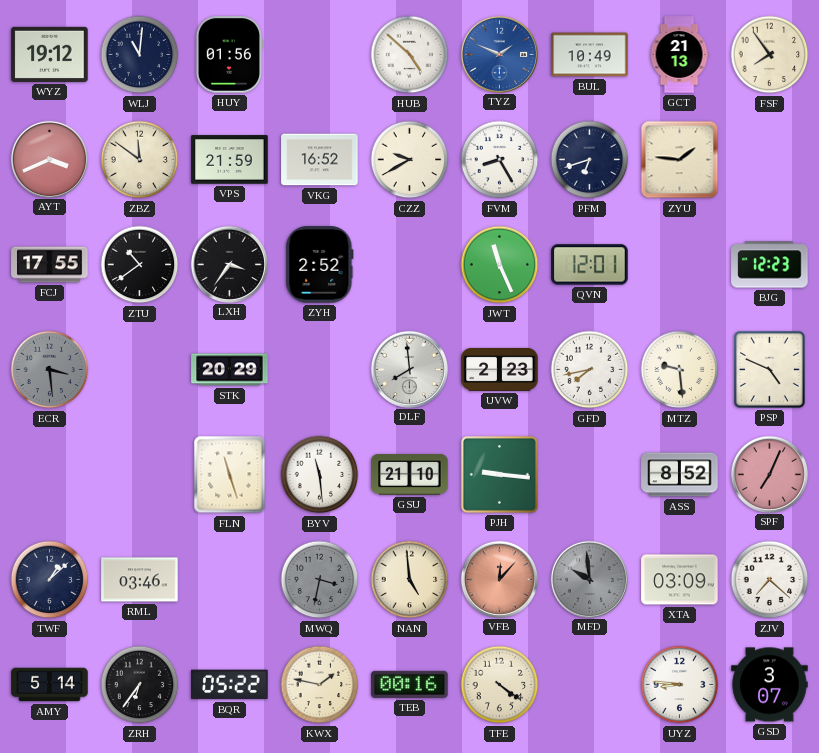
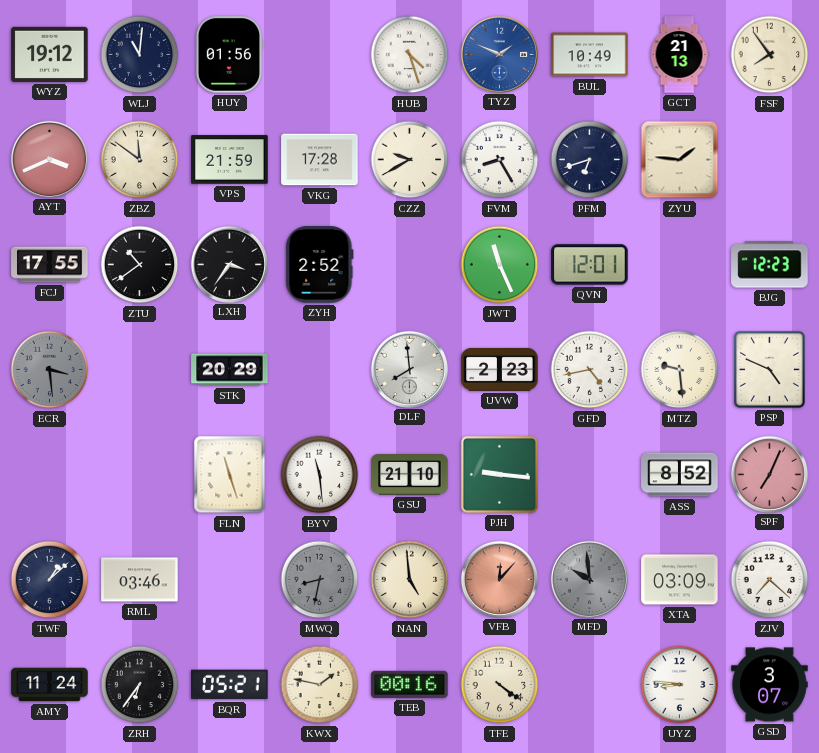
HUB: 4:52 -> 4:27
VKG: 16:52 -> 17:28
GFD: 7:43 -> 4:43
MWQ: 3:32 -> 8:32
AMY: 5:14 -> 11:24
BQR: 05:22 -> 05:21
